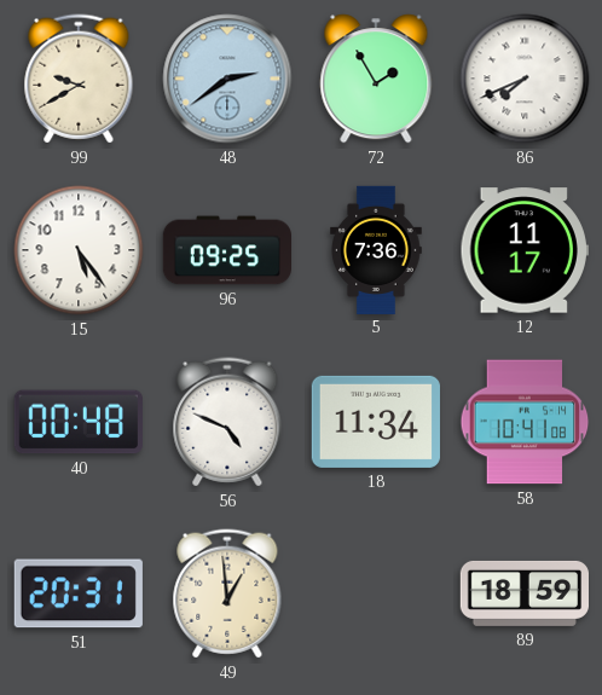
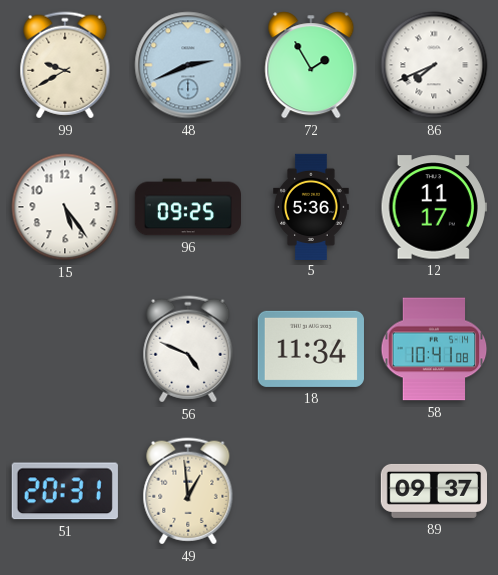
48: 2:39 -> 2:41
5: 7:36 -> 5:36
40: 00:48 -> none
89: 18:59 -> 09:37
